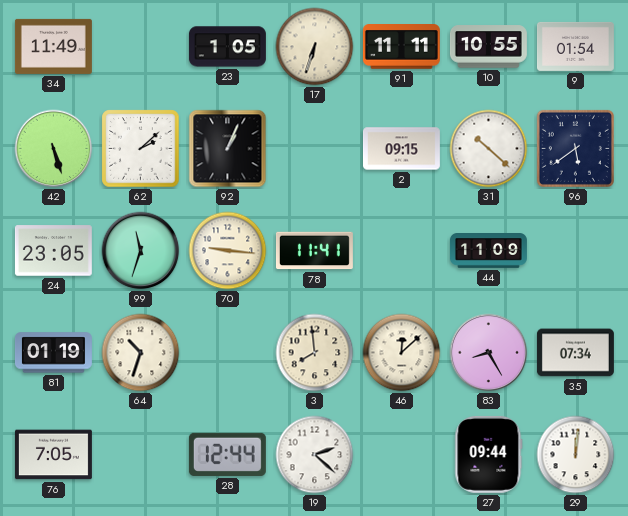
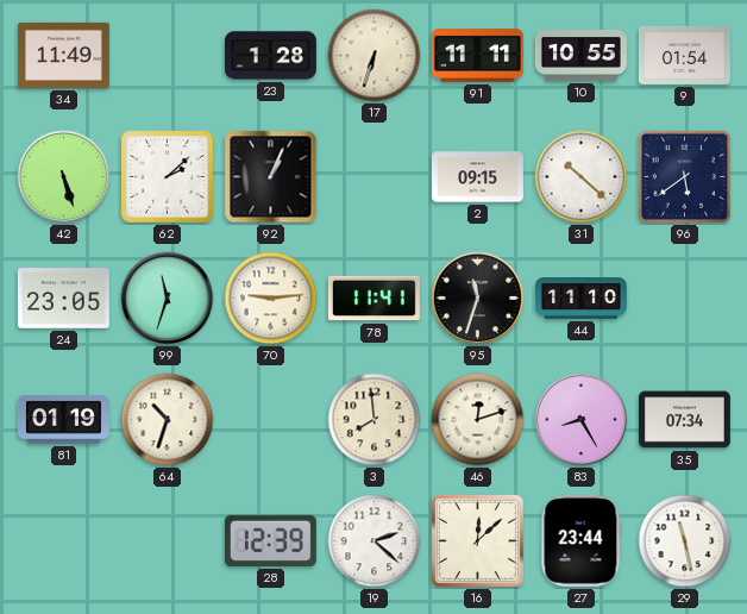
23: 1:05 -> 1:28
70: 9:16 -> 9:14
95: none -> 11:33
44: 11:09 -> 11:10
46: 12:08 -> 12:12
76: 7:05 -> none
28: 12:44 -> 12:39
16: none -> 12:08
27: 09:44 -> 23:44
29: 12:01 -> 11:28
